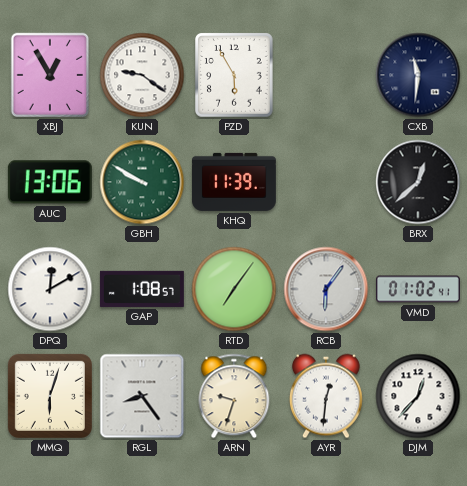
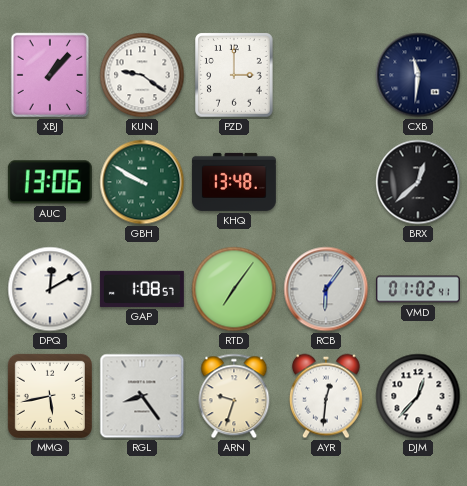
XBJ: 12:55 -> 1:07
PZD: 5:55 -> 3:00
KHQ: 11:39 -> 13:48
MMQ: 6:03 -> 5:43
